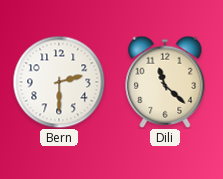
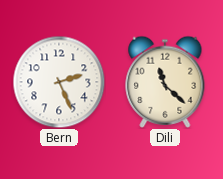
Bern: 2:30 -> 2:26
